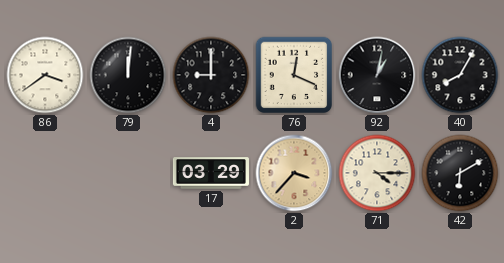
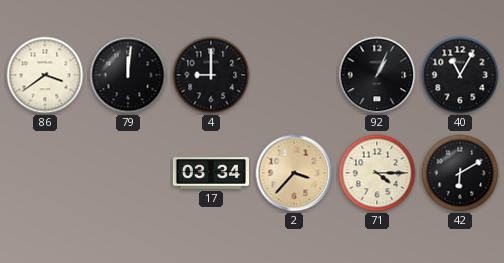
76: 12:19 -> none
92: 1:02 -> 1:04
40: 8:05 -> 11:05
17: 03:29 -> 03:34
